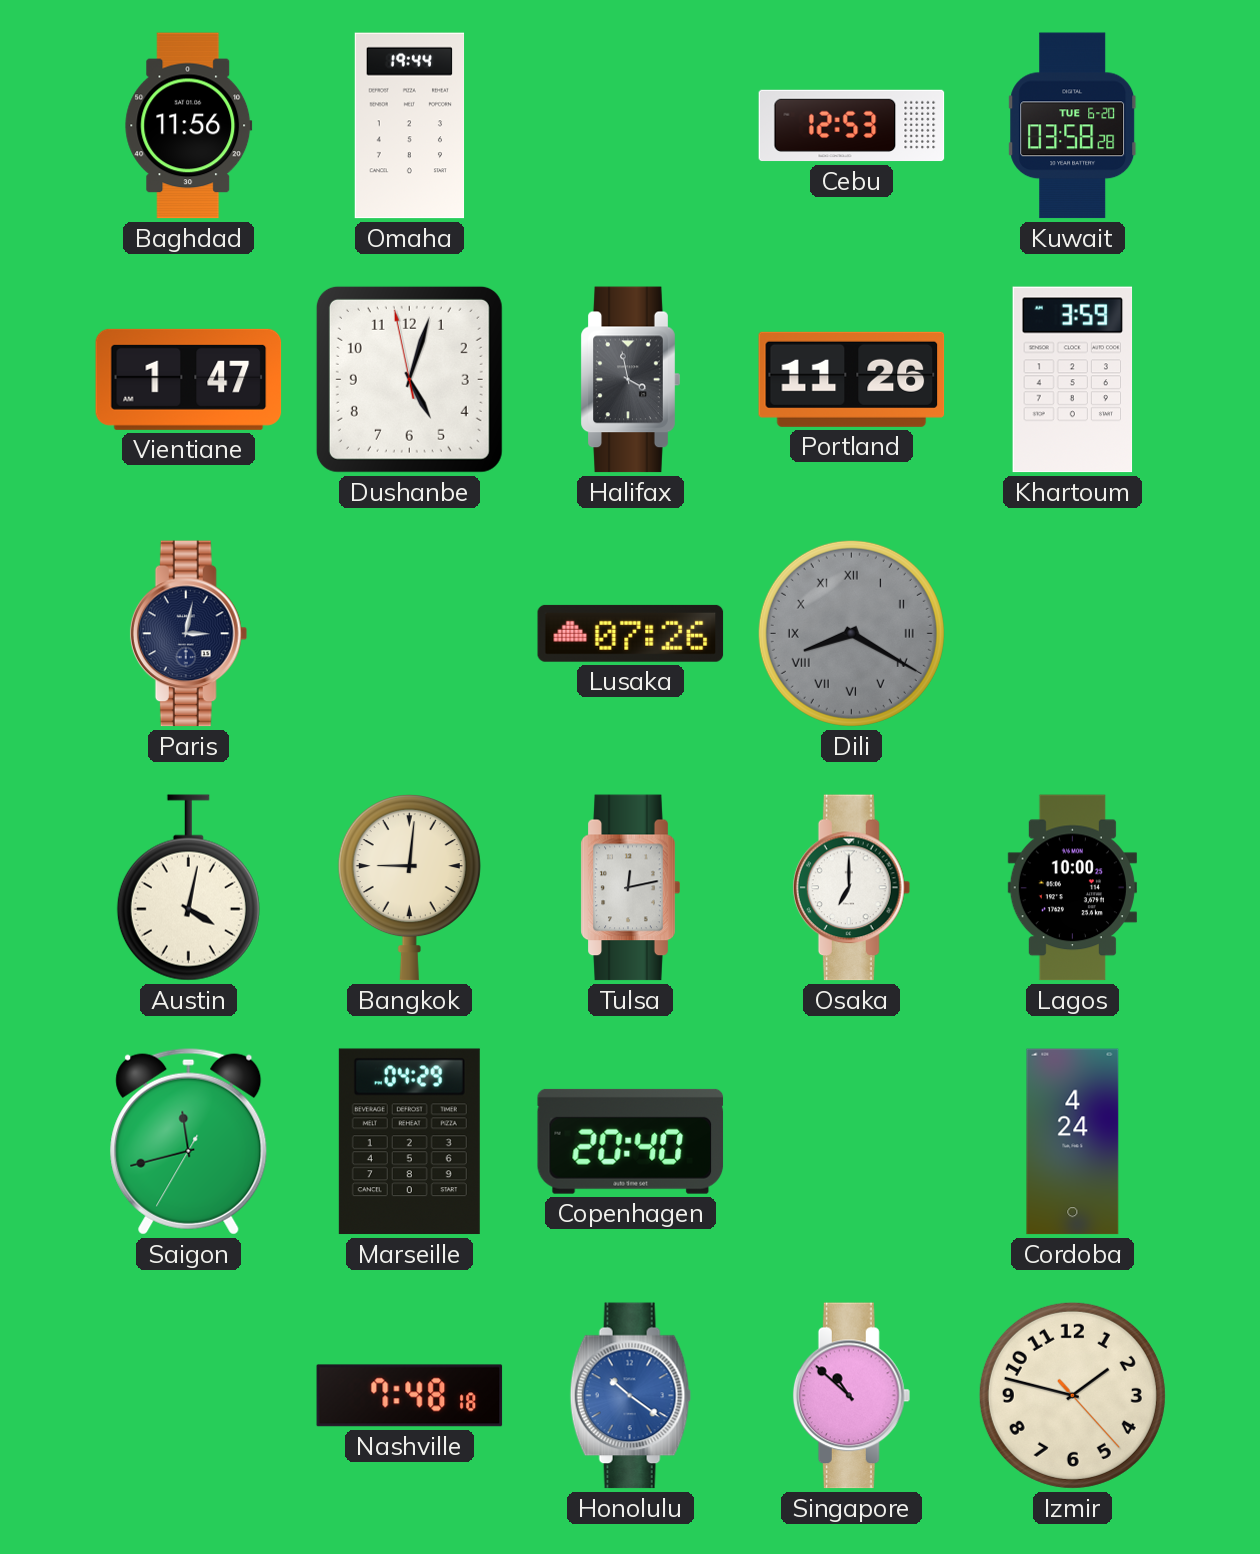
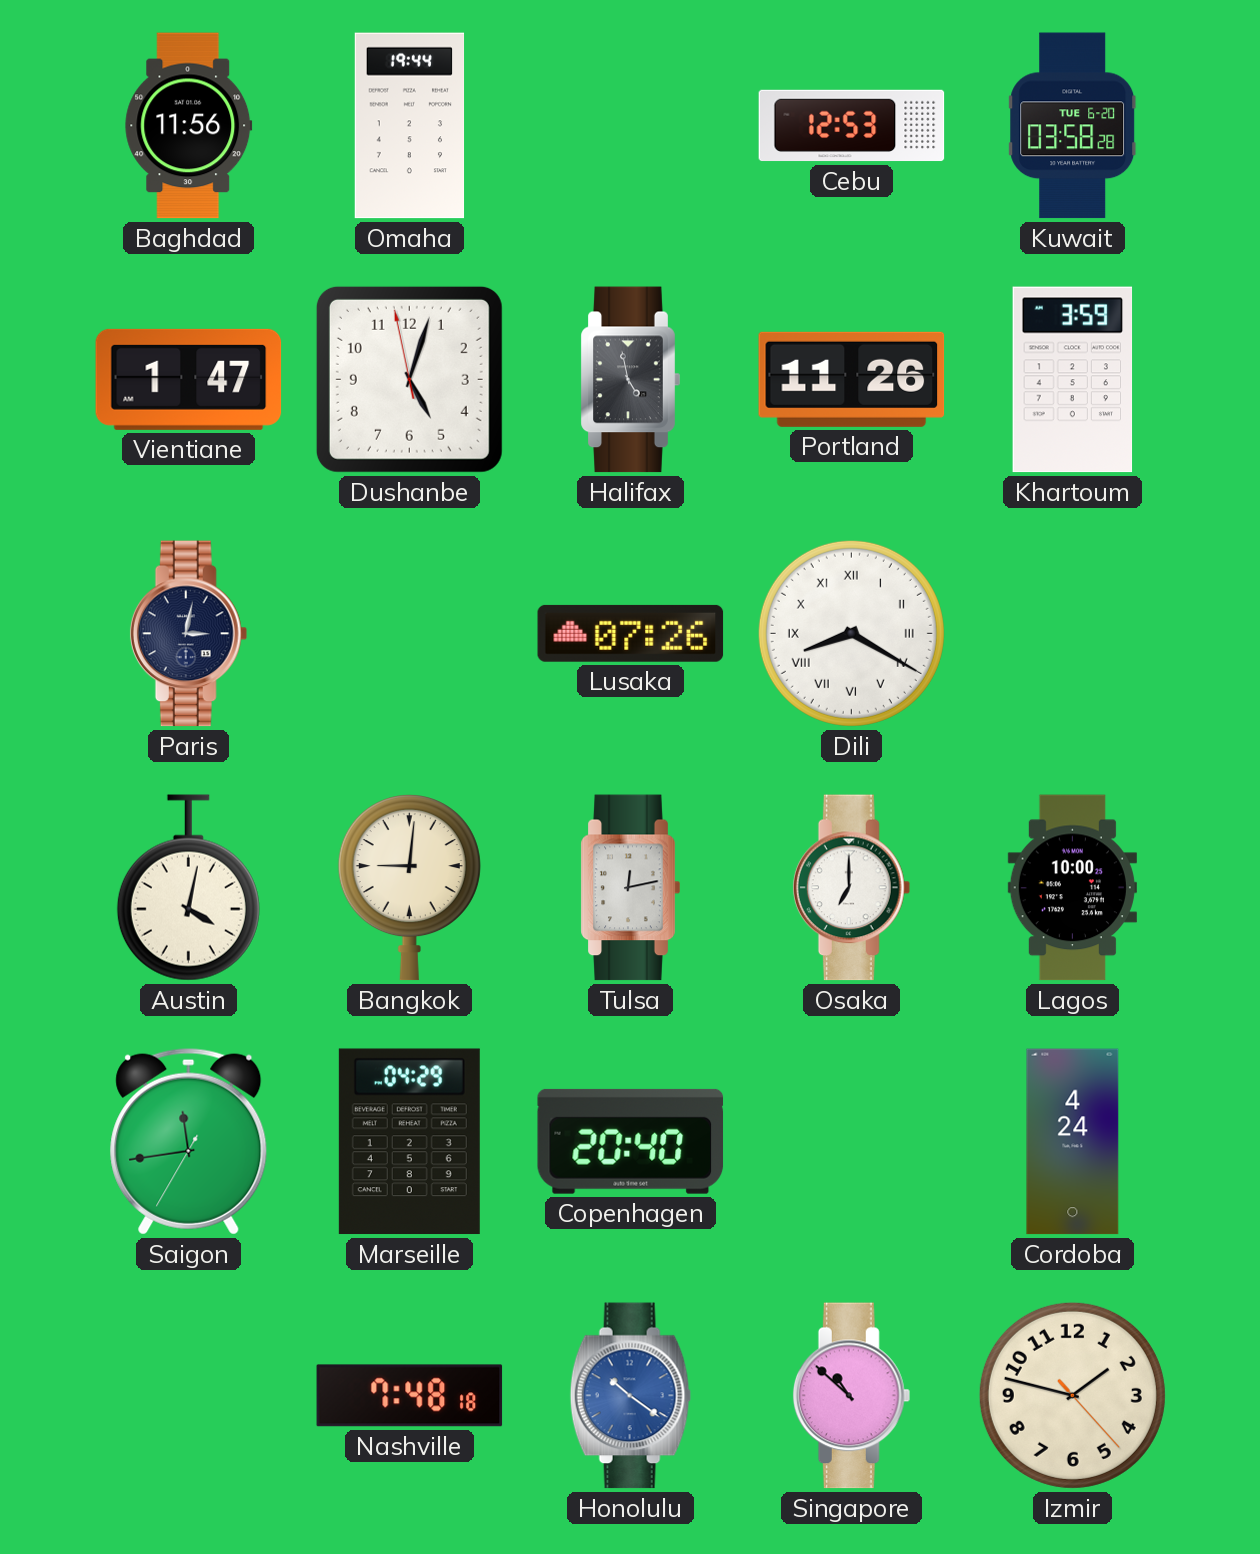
Halifax: 3:58 -> 4:58
Dili dial: grey -> white
Saigon: 11:42 -> 11:43
